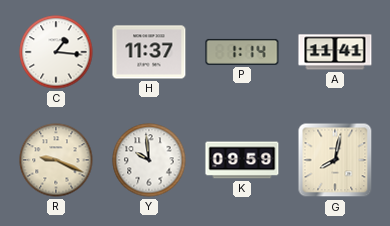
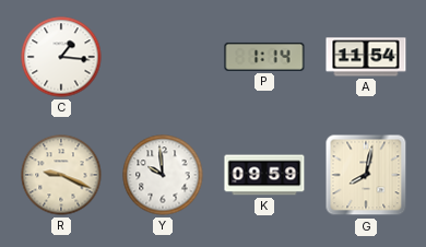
H: 11:37 -> none
A: 11:41 -> 11:54
